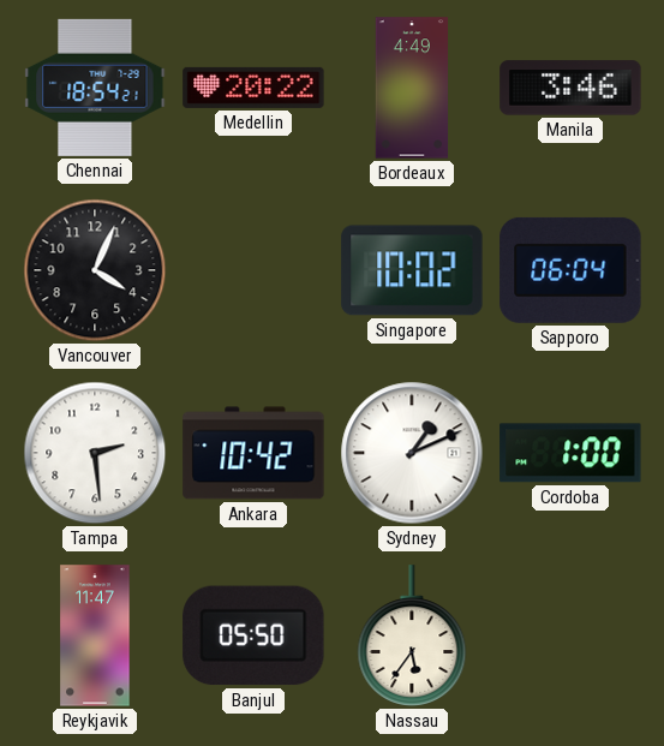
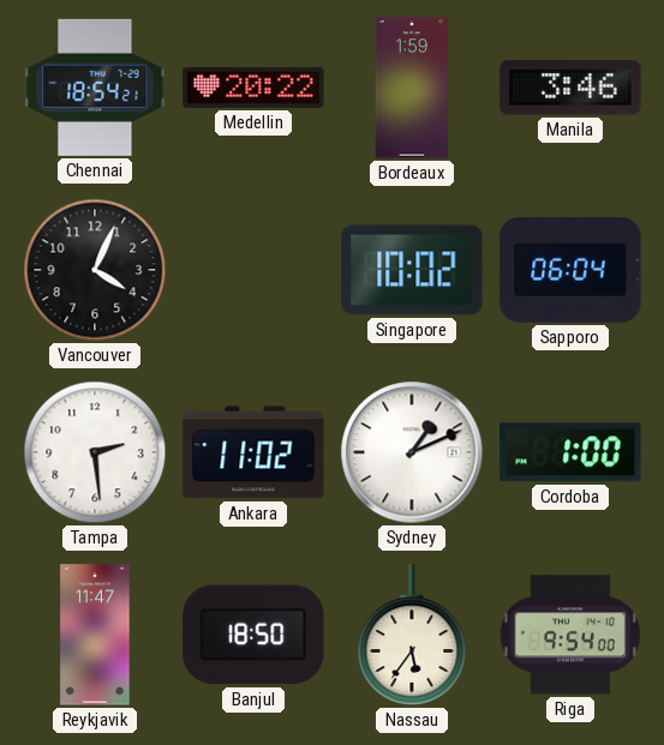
Bordeaux: 4:49 -> 1:59
Ankara: 10:42 -> 11:02
Banjul: 05:50 -> 18:50
Riga: none -> 9:54
